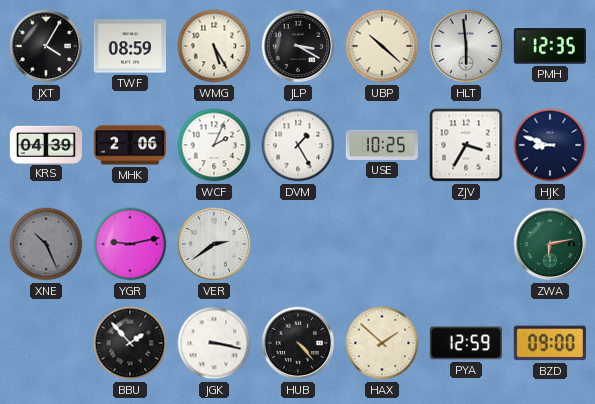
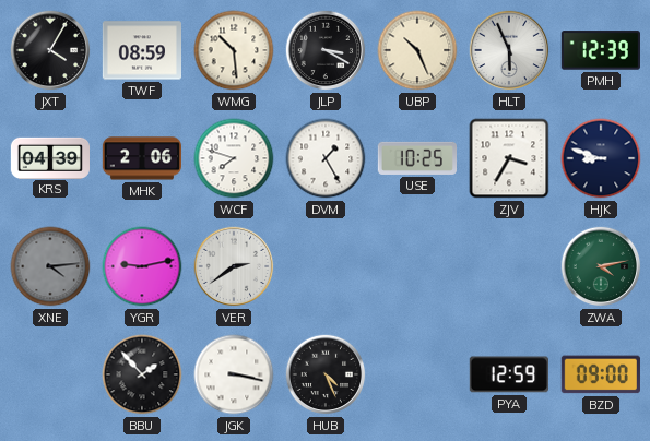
WMG: 5:25 -> 10:29
UBP: 10:22 -> 10:26
HLT: 5:59 -> 5:56
PMH: 12:35 -> 12:39
WCF: 2:04 -> 7:48
XNE: 10:26 -> 4:14
ZWA: 6:13 -> 4:13
HUB: 4:23 -> 4:26
HAX: 1:52 -> none
